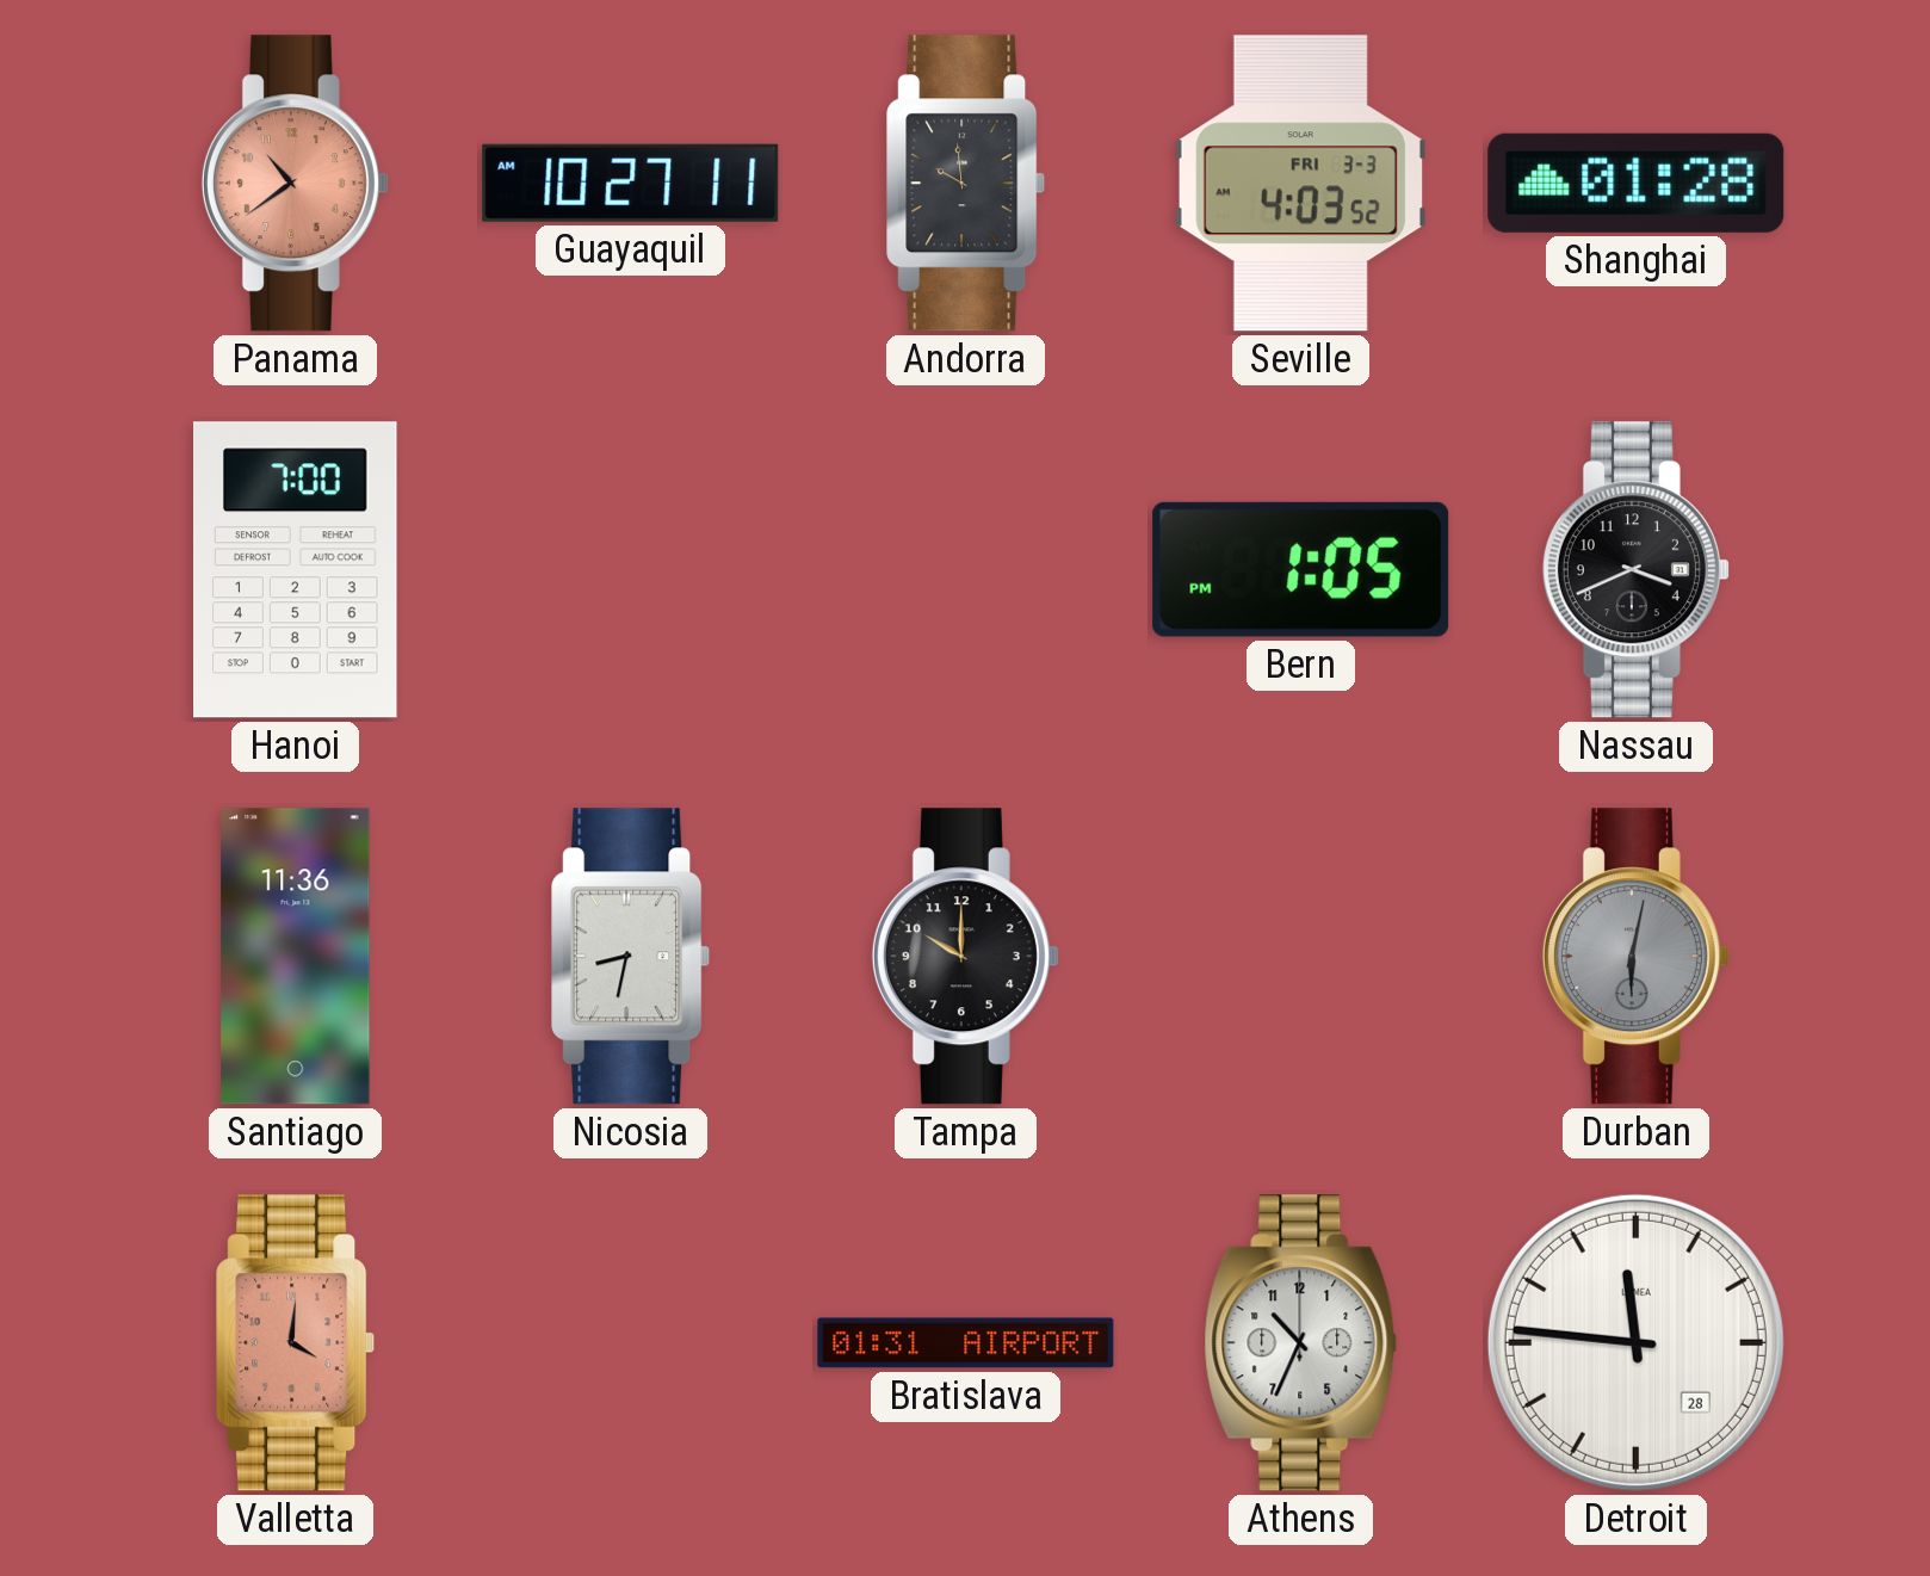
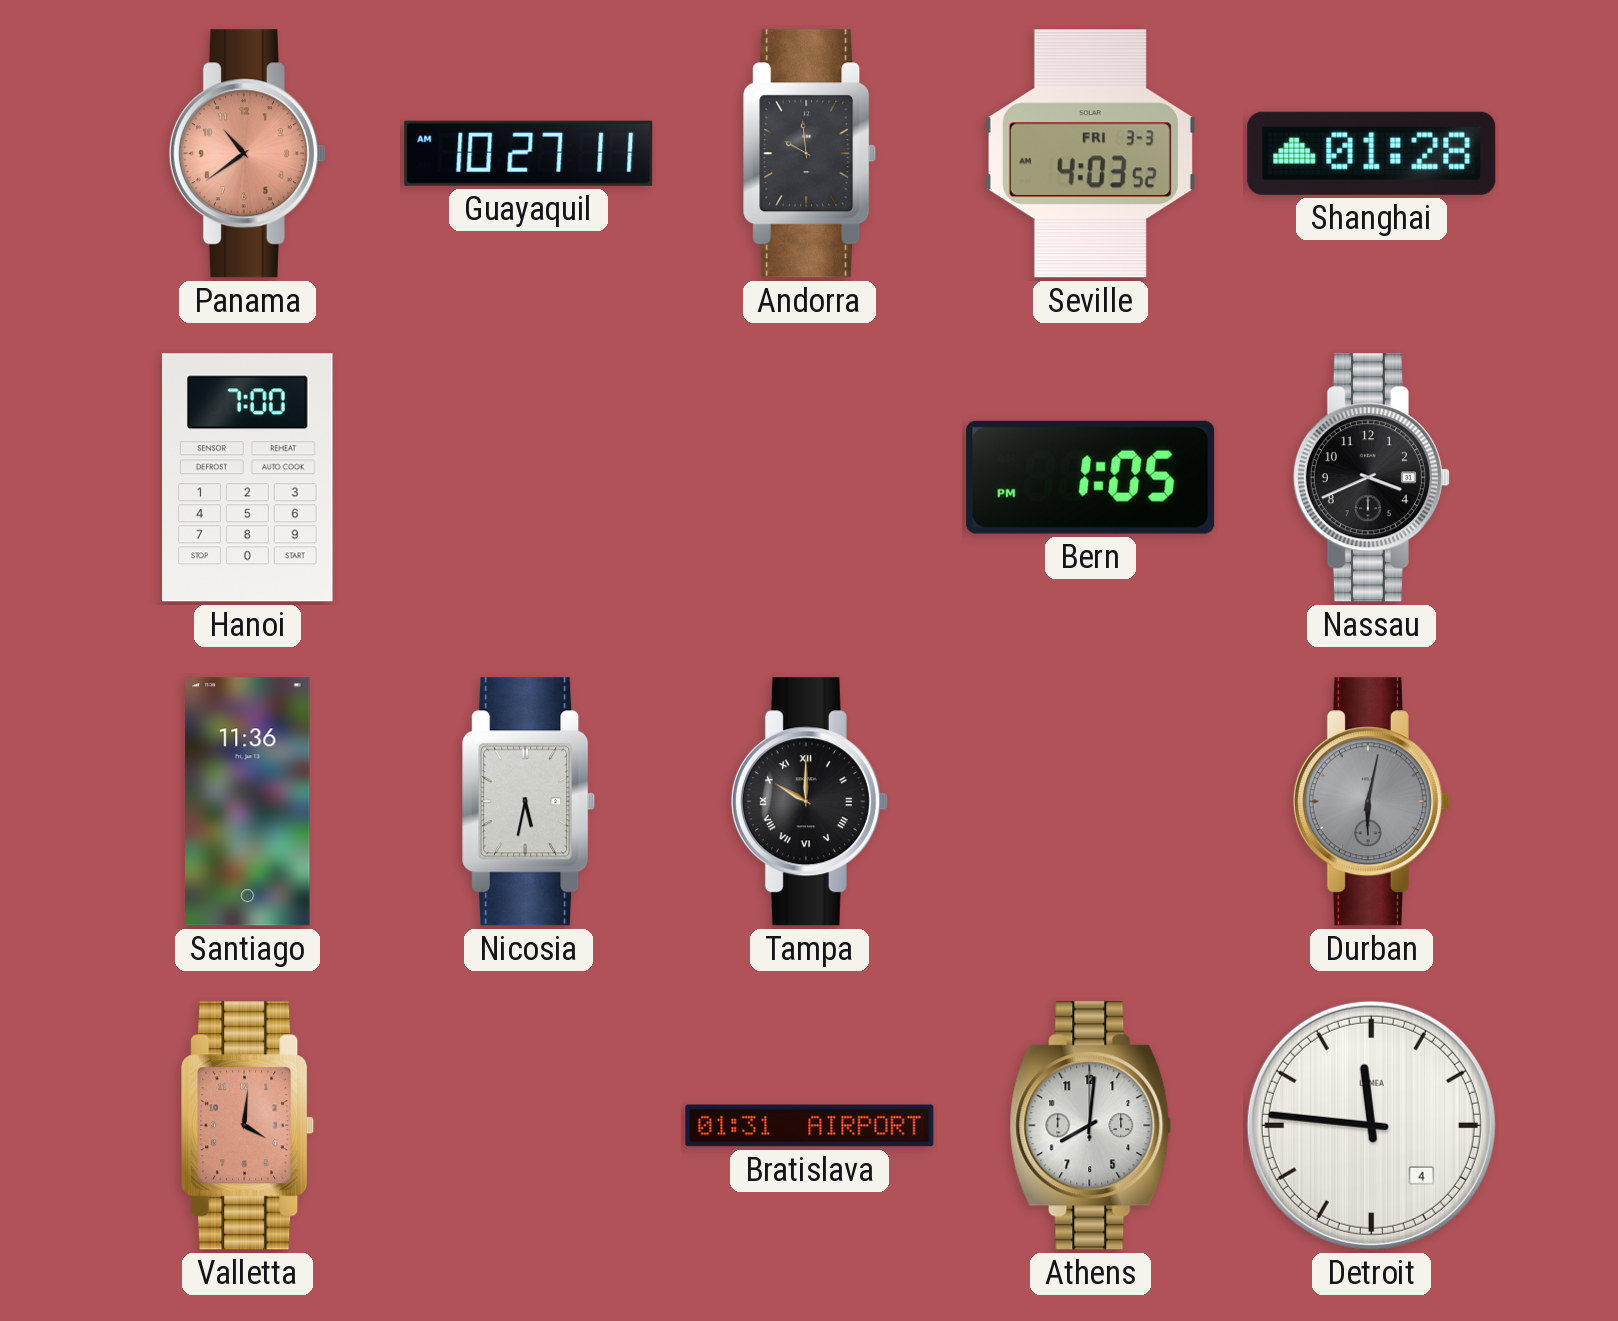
Nicosia: 8:32 -> 5:32
Tampa numerals: Arabic -> Roman
Athens: 10:34 -> 8:01
Detroit date: 28 -> 4
